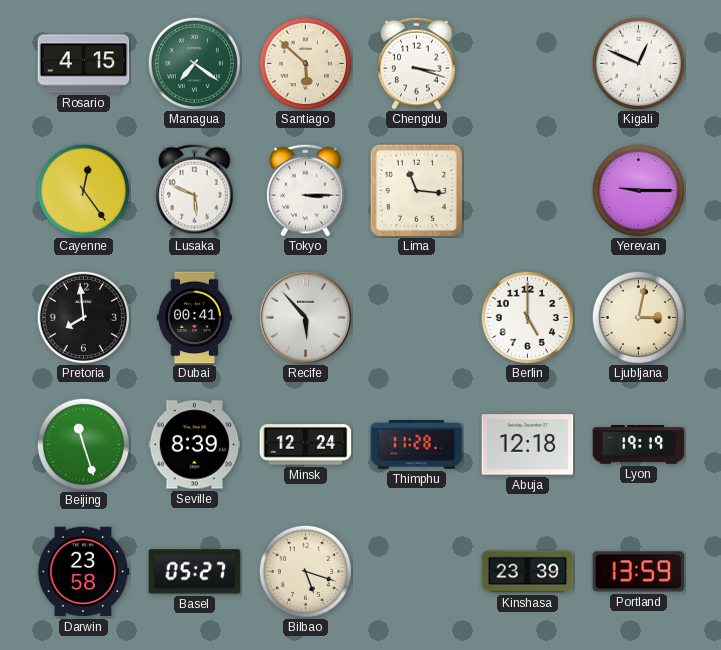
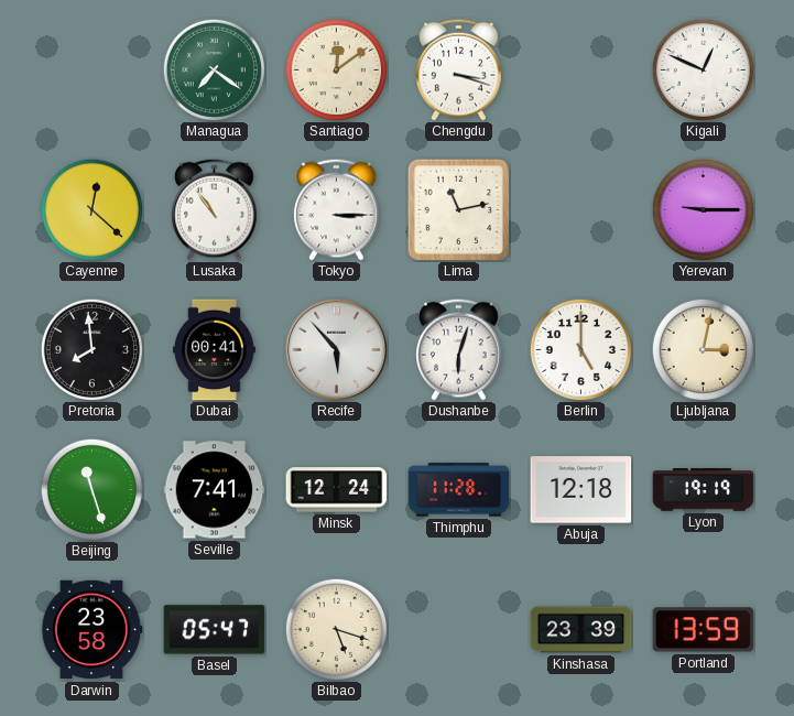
Rosario: 4:15 -> none
Santiago: 5:52 -> 12:09
Cayenne: 12:24 -> 12:22
Lusaka: 5:49 -> 10:54
Lima: 11:16 -> 11:13
Dushanbe: none -> 6:03
Seville: 8:39 -> 7:41
Basel: 05:27 -> 05:47
